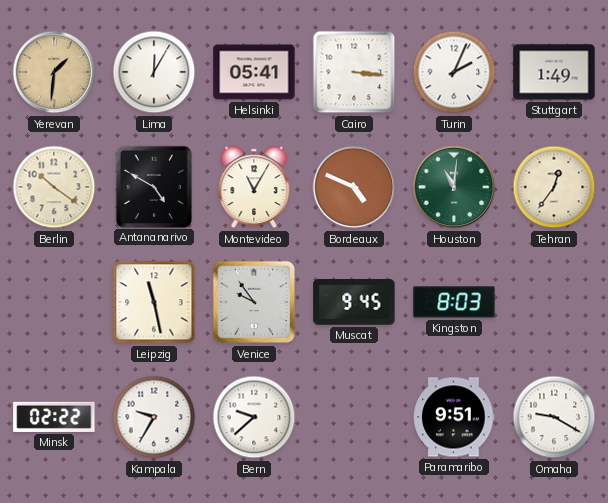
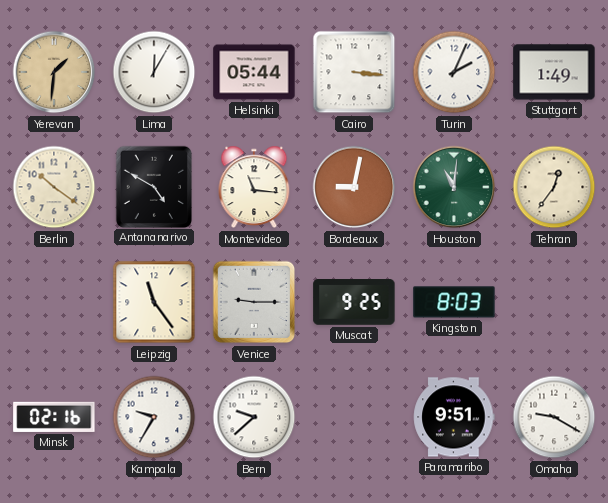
Helsinki: 05:41 -> 05:44
Montevideo: 11:05 -> 11:16
Bordeaux: 4:49 -> 9:02
Leipzig: 11:28 -> 11:24
Venice: 9:54 -> 9:15
Muscat: 9:45 -> 9:25
Minsk: 02:22 -> 02:16
